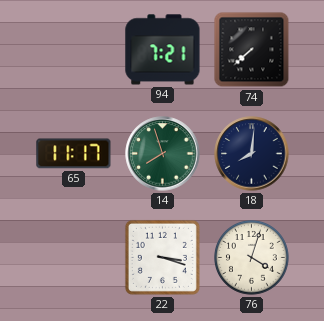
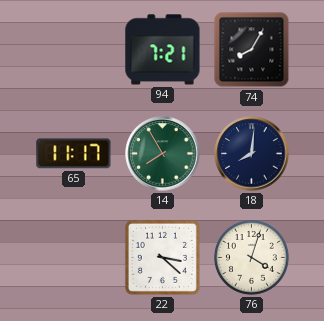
74: 7:38 -> 8:05
14: 7:57 -> 7:55
22: 3:18 -> 3:22
